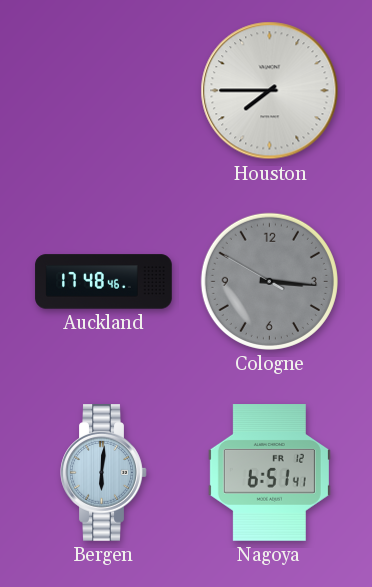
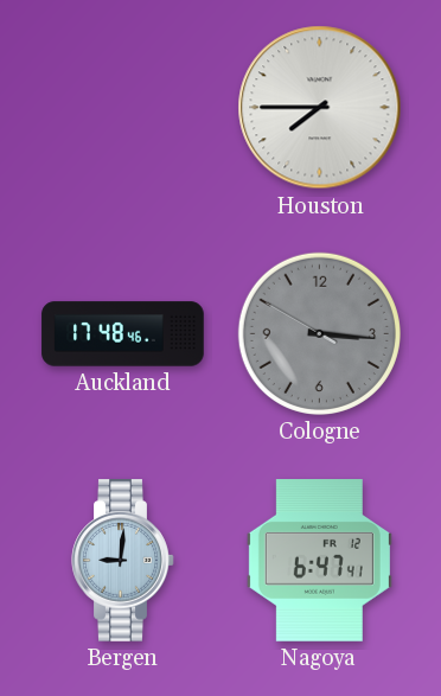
Bergen: 6:01 -> 9:01
Nagoya: 6:51 -> 6:47
